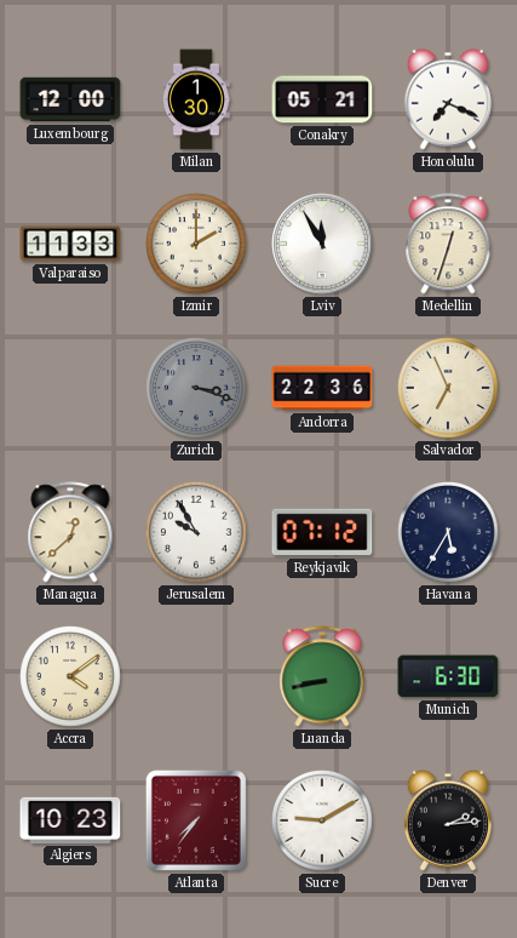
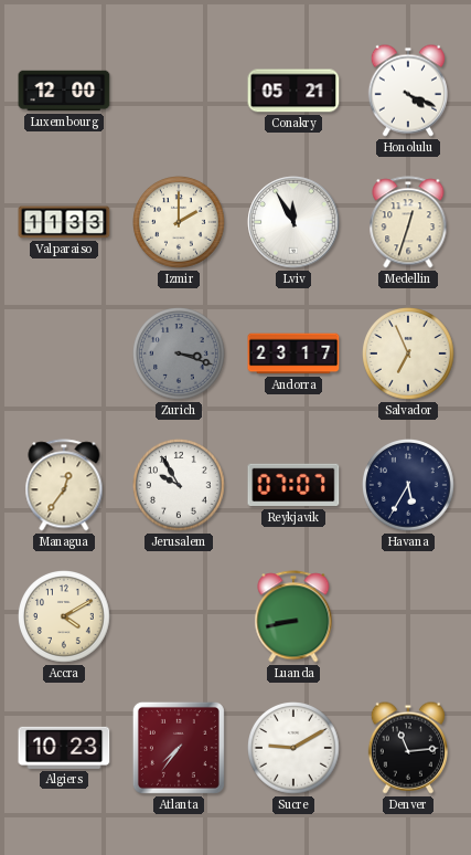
Milan: 1:30 -> none
Honolulu: 7:19 -> 4:19
Andorra: 22:36 -> 23:17
Managua: 12:38 -> 12:36
Reykjavik: 07:12 -> 07:07
Accra: 4:09 -> 4:10
Munich: 6:30 -> none
Denver: 2:14 -> 11:14
